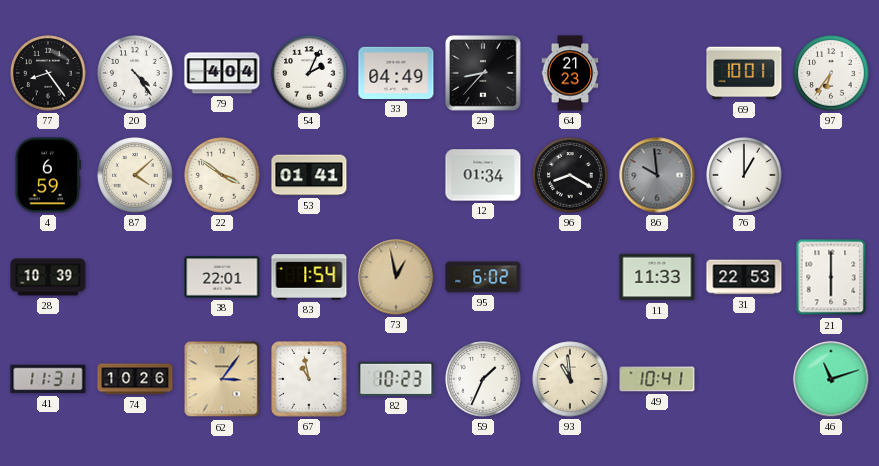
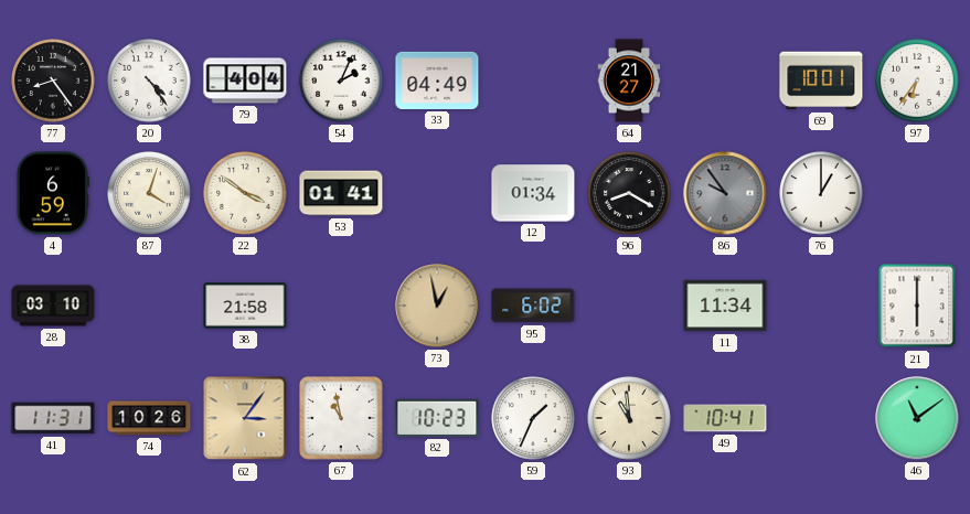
29: 8:37 -> none
64: 21:23 -> 21:27
87: 4:08 -> 4:03
86: 9:59 -> 9:54
28: 10:39 -> 03:10
38: 22:01 -> 21:58
83: 1:54 -> none
11: 11:33 -> 11:34
31: 22:53 -> none
46: 11:12 -> 11:09
